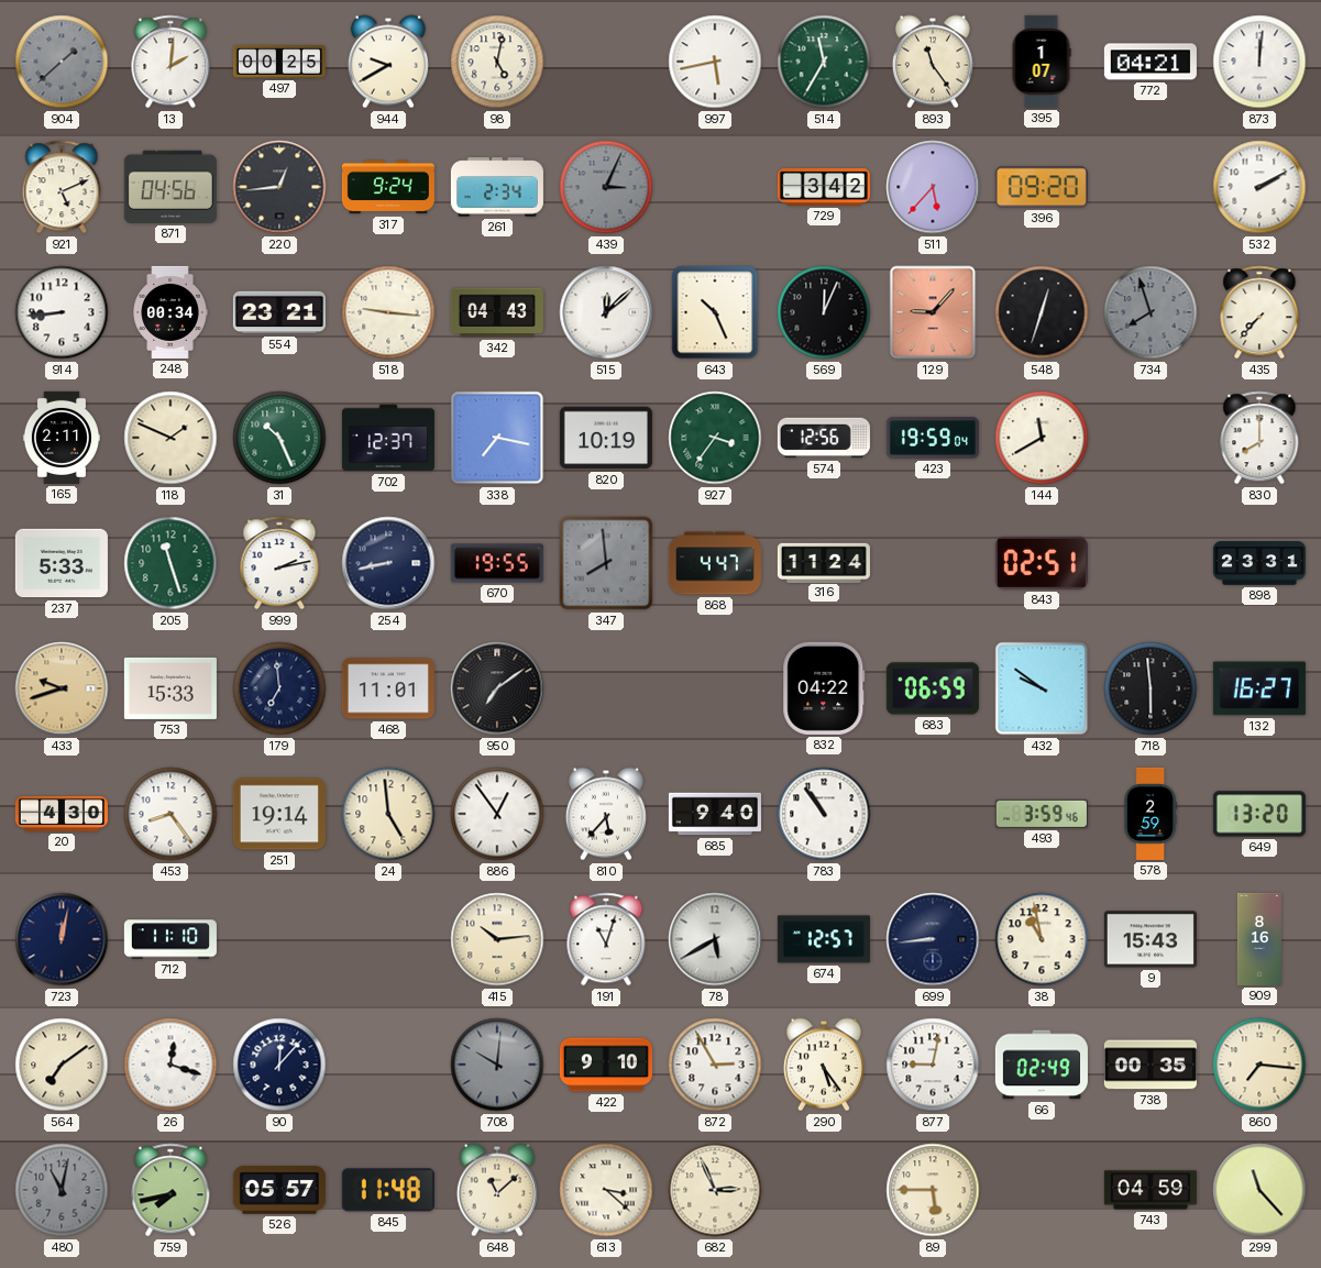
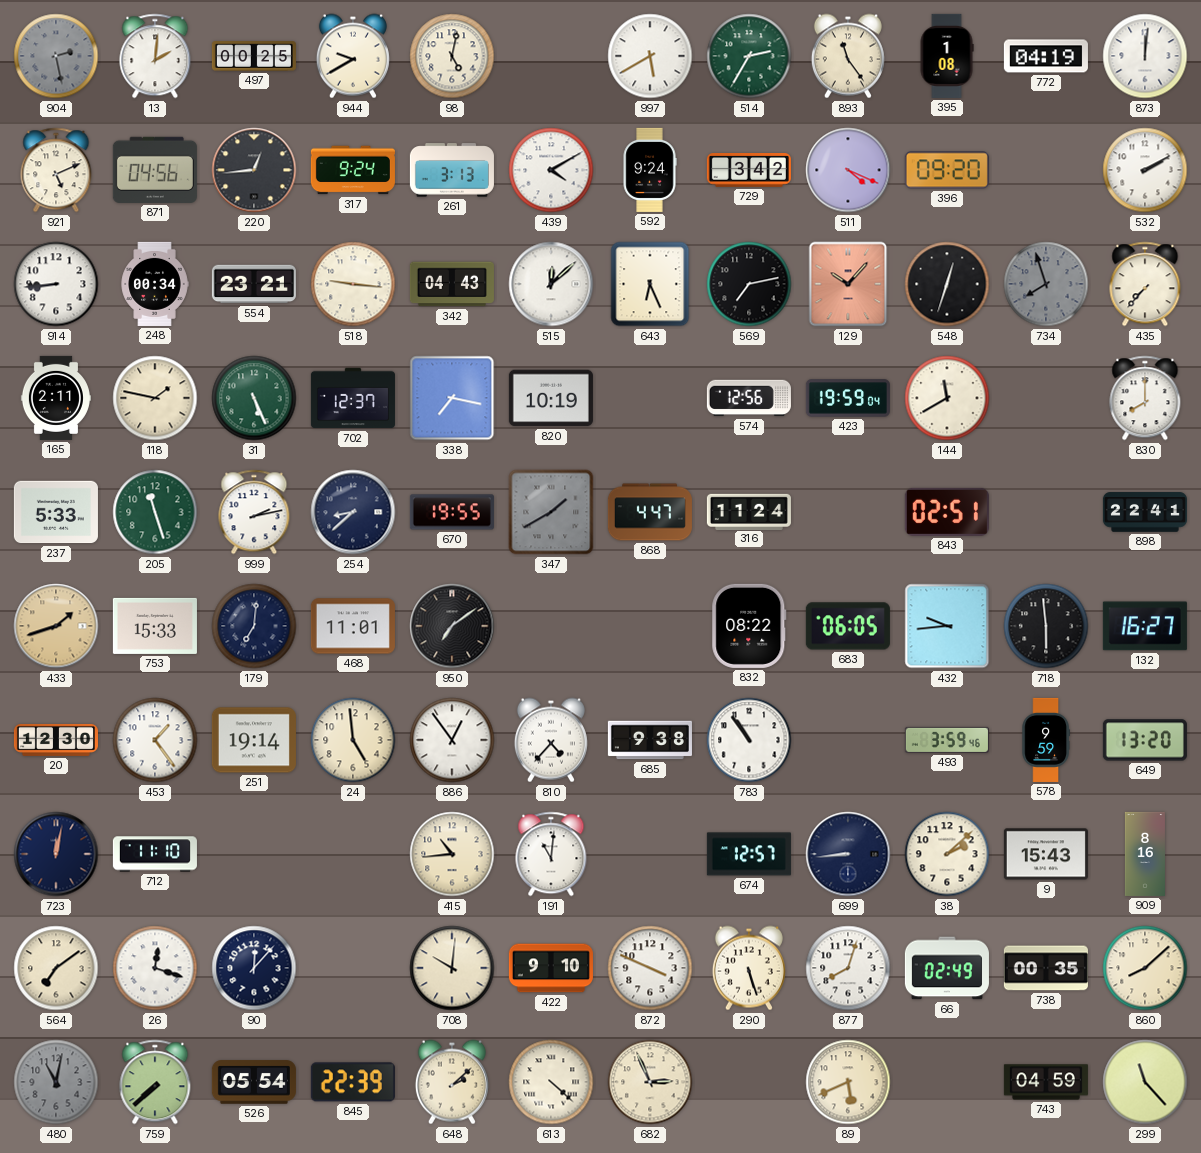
904: 1:38 -> 2:28
997: 5:43 -> 5:40
514: 11:35 -> 2:35
395: 1:07 -> 1:08
772: 04:21 -> 04:19
261: 2:34 -> 3:13
439: 3:04 -> 4:10
439 dial: grey -> white
592: none -> 9:24
511: 5:37 -> 4:19
643: 10:26 -> 6:26
569: 12:04 -> 7:13
129: 9:07 -> 10:07
118: 1:49 -> 1:47
31: 10:26 -> 5:26
927: 3:36 -> none
254: 8:43 -> 8:38
347: 7:59 -> 1:40
898: 23:31 -> 22:41
433: 9:42 -> 1:42
179: 6:59 -> 7:01
832: 04:22 -> 08:22
683: 06:59 -> 06:05
432: 9:51 -> 9:44
20: 4:30 -> 12:30
453: 8:24 -> 1:24
810: 5:37 -> 4:37
685: 9:40 -> 9:38
578: 2:59 -> 9:59
415: 10:14 -> 10:44
191: 11:03 -> 11:01
78: 5:40 -> none
38: 10:58 -> 2:08
708 dial: grey -> cream
872: 2:55 -> 3:49
290: 5:24 -> 5:27
877: 9:02 -> 8:03
860: 7:16 -> 8:08
759: 7:43 -> 7:38
526: 05:57 -> 05:54
845: 11:48 -> 22:39
648: 11:08 -> 2:08
613: 3:22 -> 4:22
89: 5:45 -> 5:41
